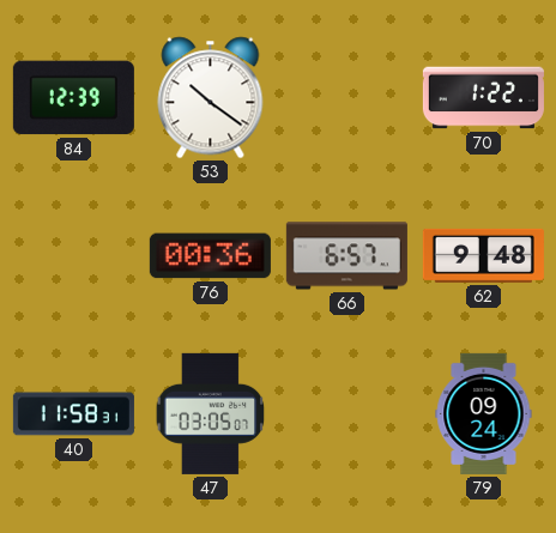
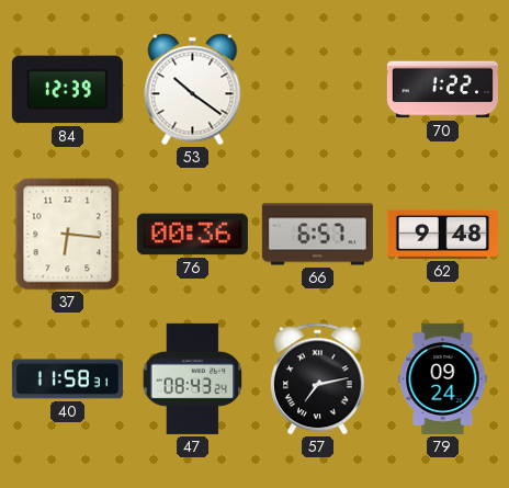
37: none -> 6:16
47: 03:05 -> 08:43
57: none -> 7:13
